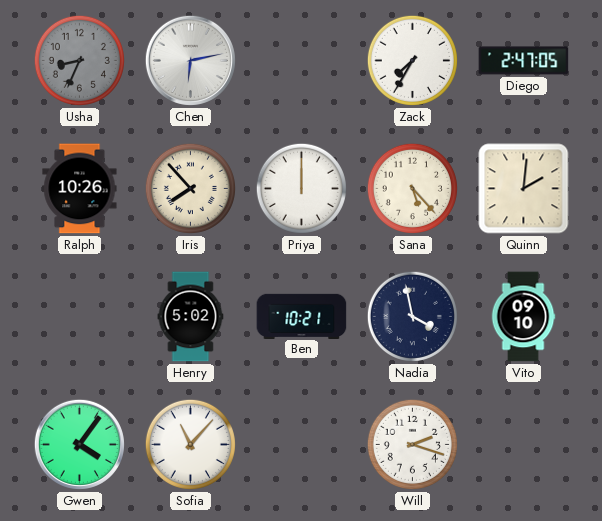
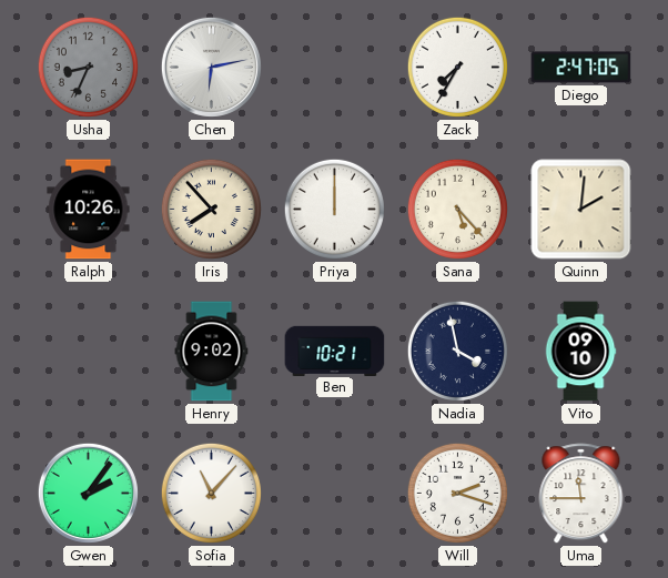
Henry: 5:02 -> 9:02
Gwen: 4:06 -> 2:06
Uma: none -> 11:45
